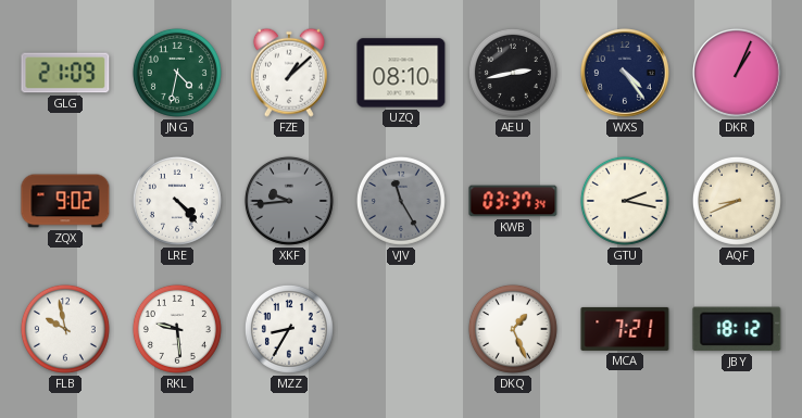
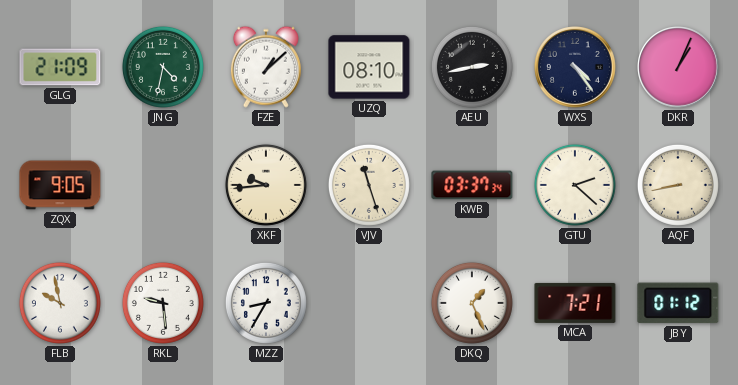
ZQX: 9:02 -> 9:05
LRE: 4:23 -> none
XKF dial: grey -> cream
VJV: 11:25 -> 11:27
VJV dial: grey -> cream
GTU: 2:17 -> 2:22
AQF: 8:41 -> 8:43
JBY: 18:12 -> 01:12
